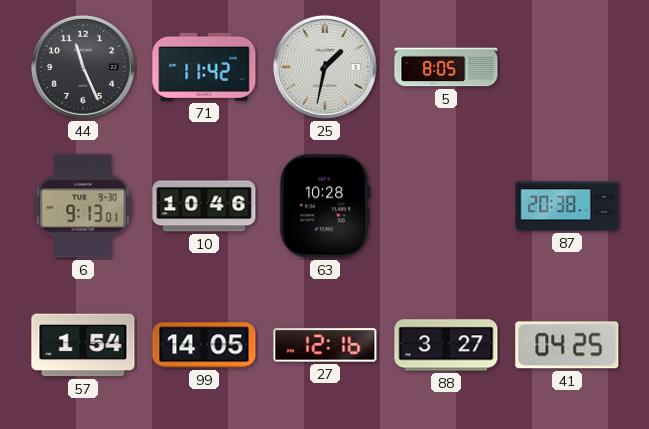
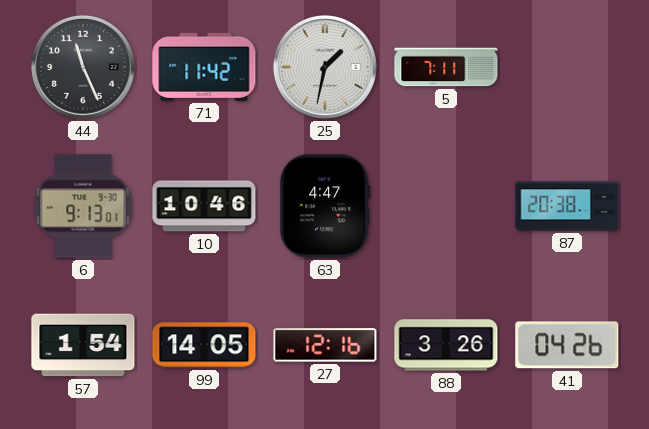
5: 8:05 -> 7:11
63: 10:28 -> 4:47
88: 3:27 -> 3:26
41: 04:25 -> 04:26
